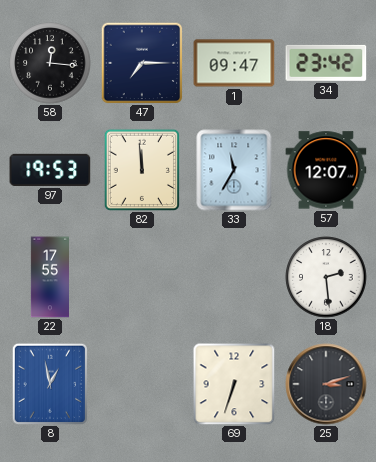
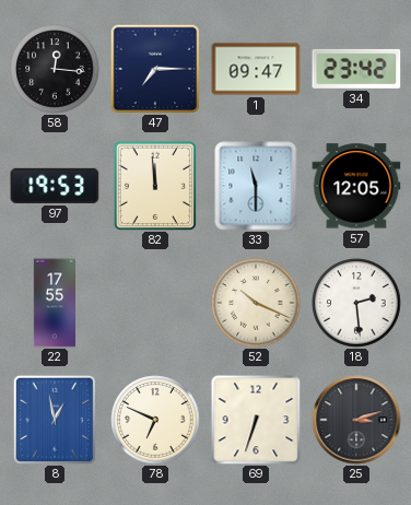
33: 11:35 -> 11:30
57: 12:07 -> 12:05
52: none -> 10:19
78: none -> 6:49
